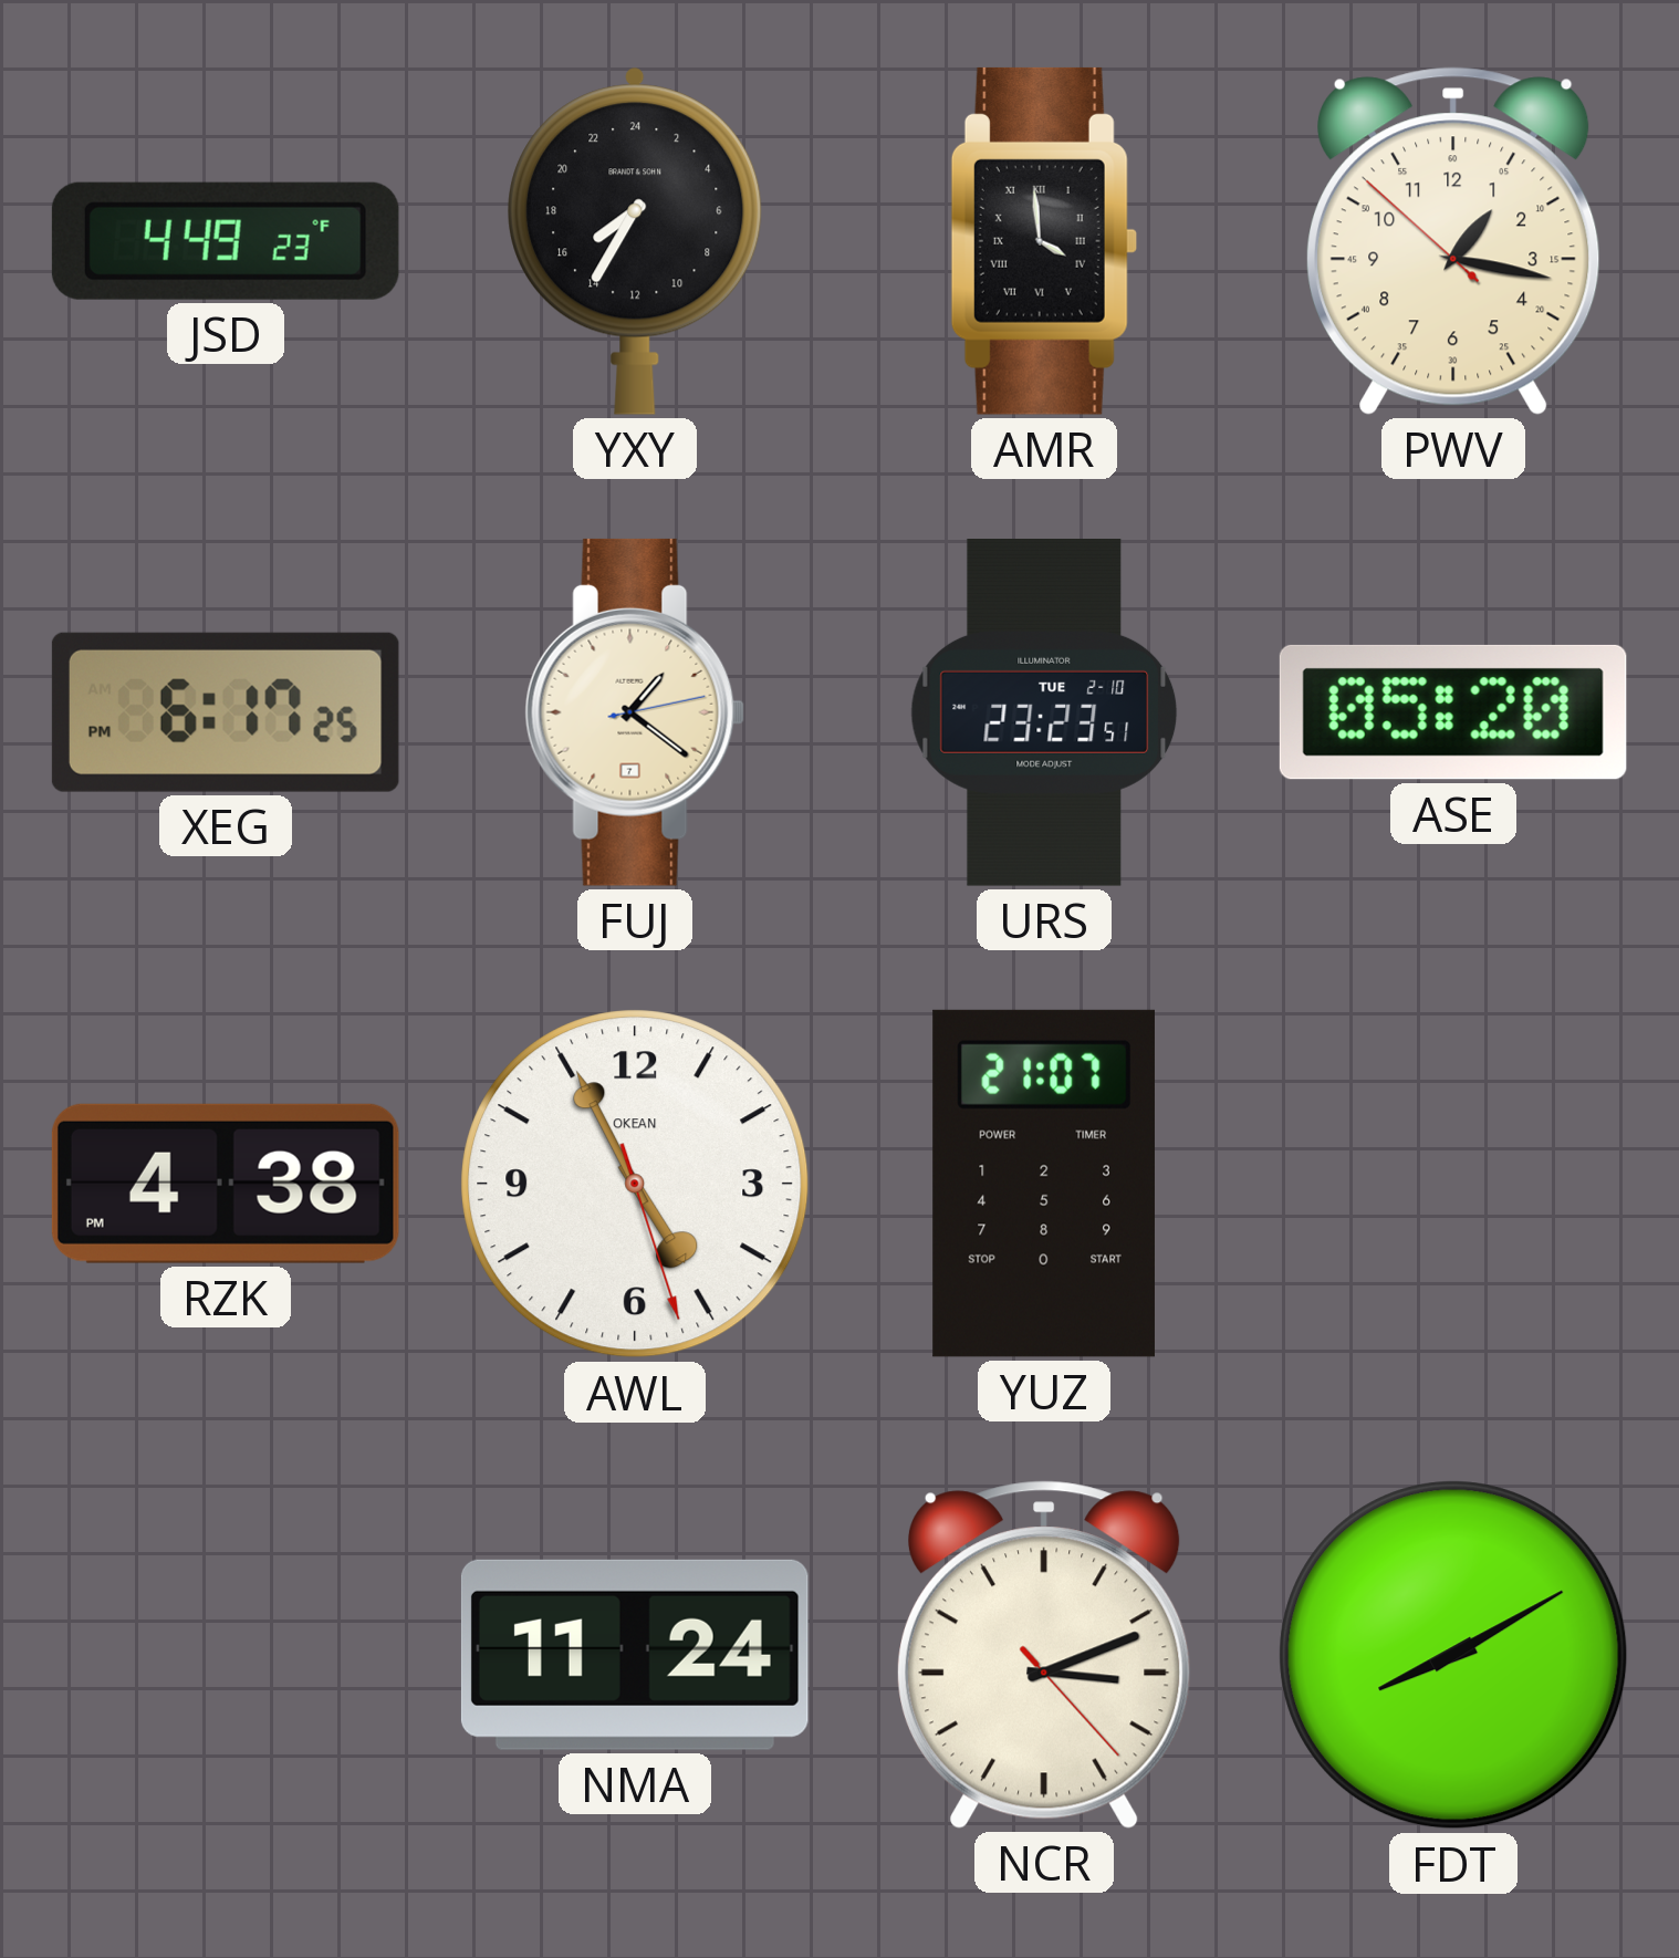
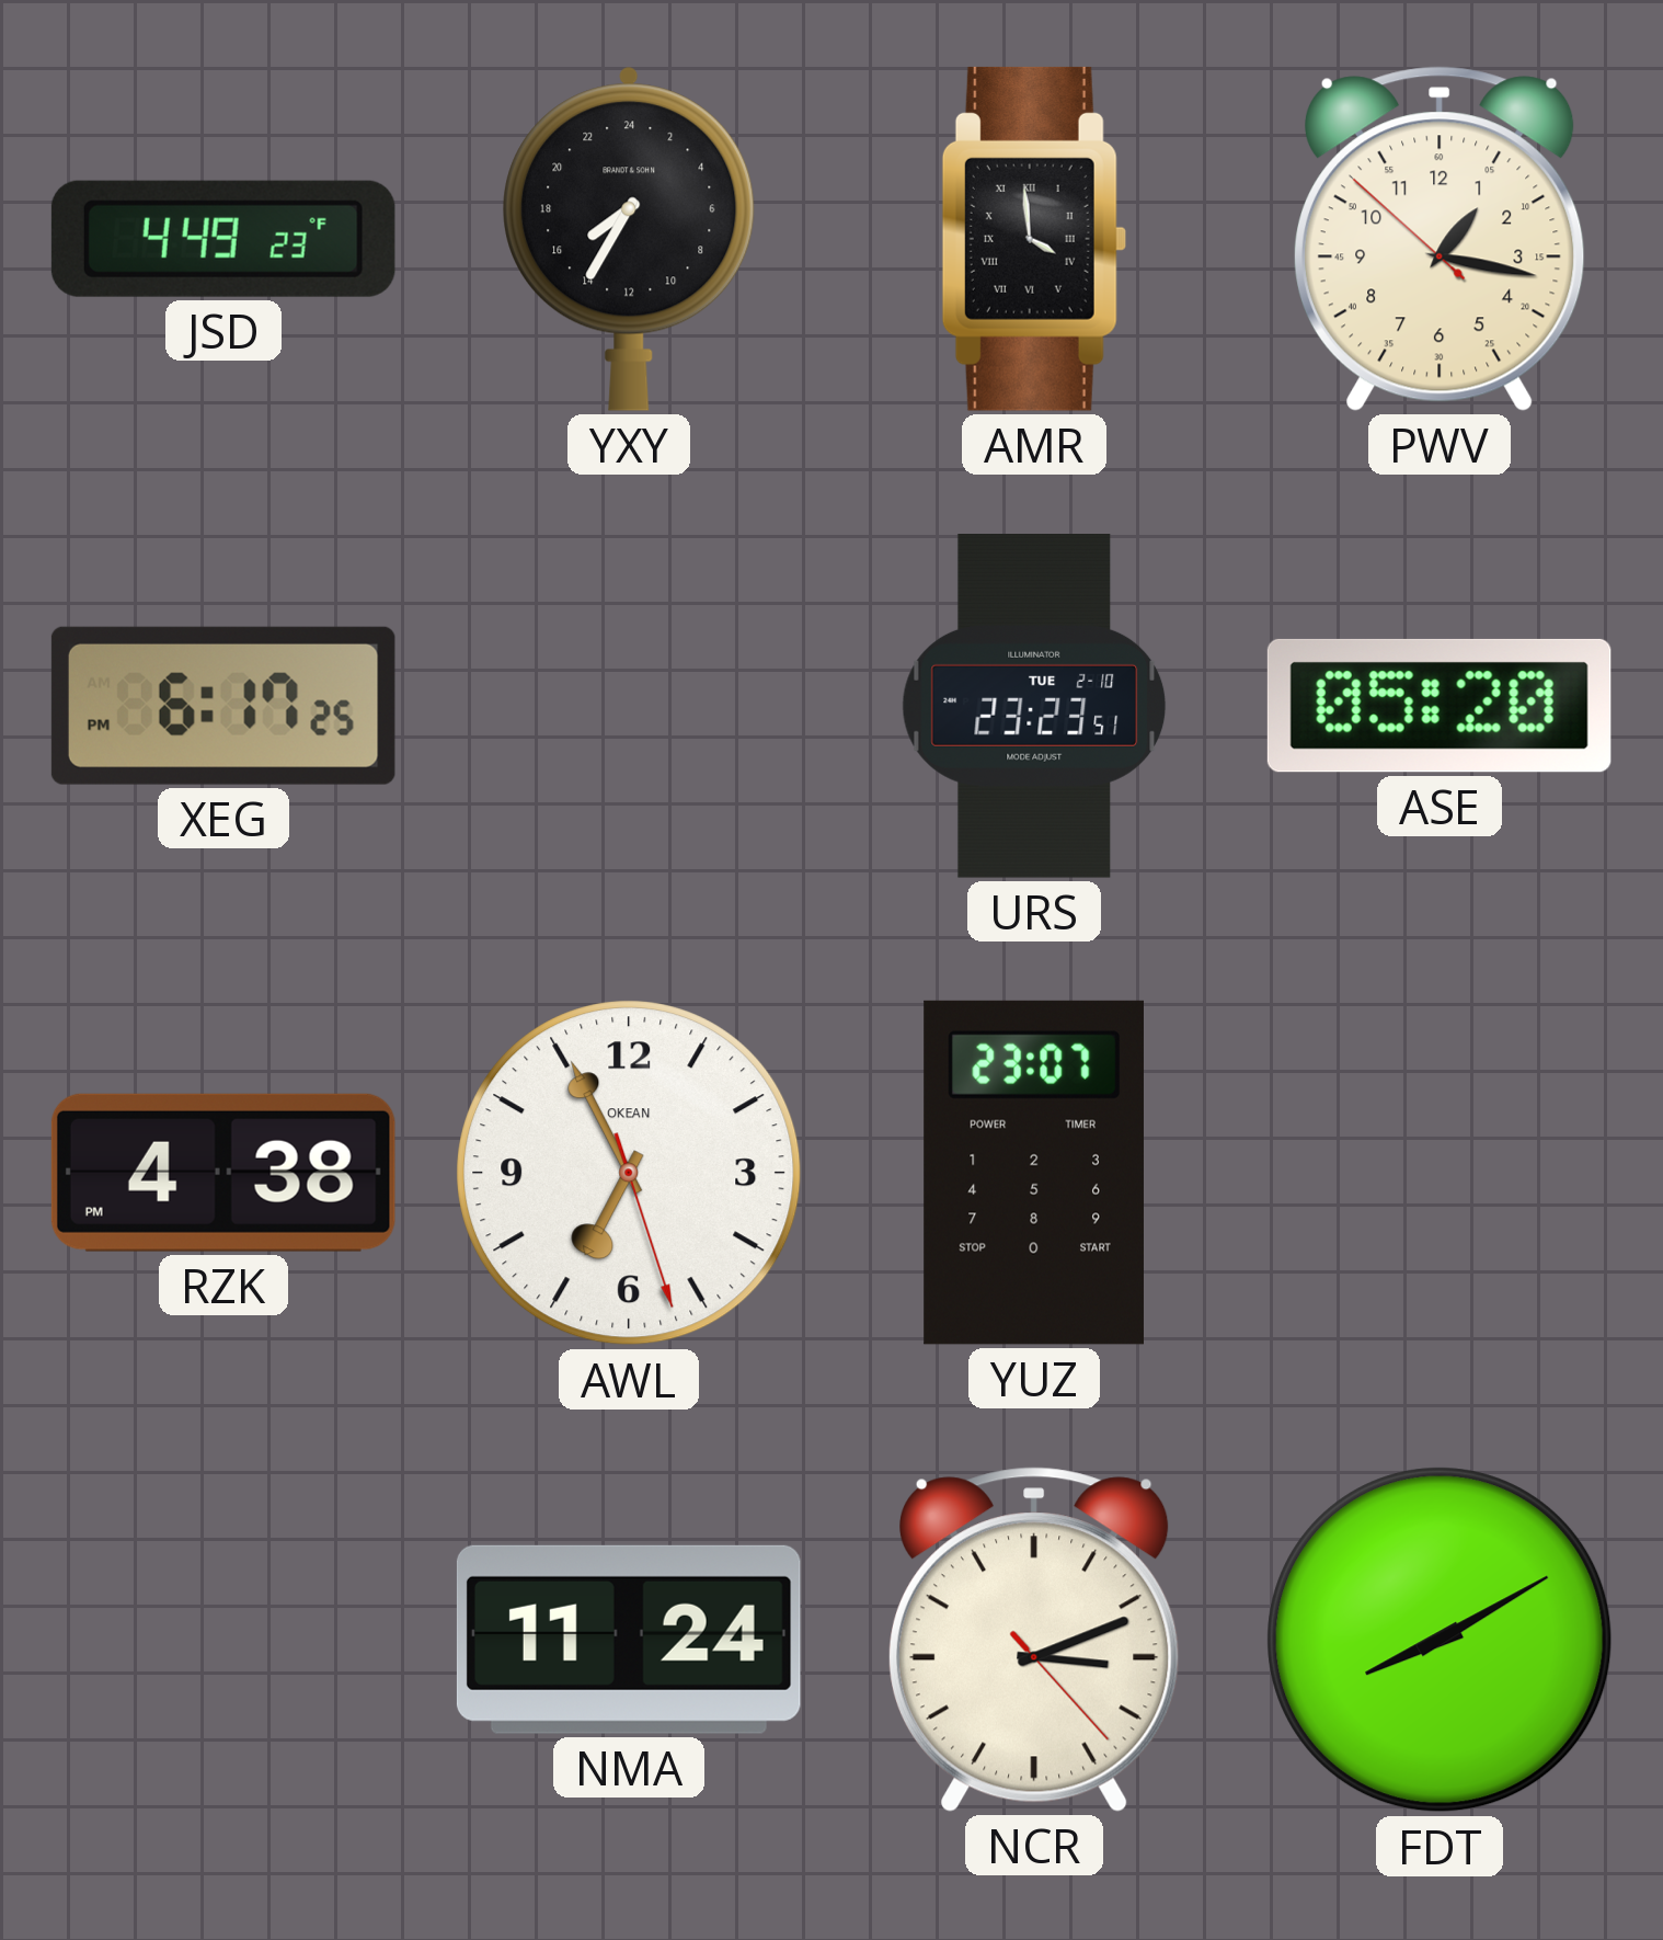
FUJ: 1:21 -> none
AWL: 4:55 -> 6:55
YUZ: 21:07 -> 23:07
